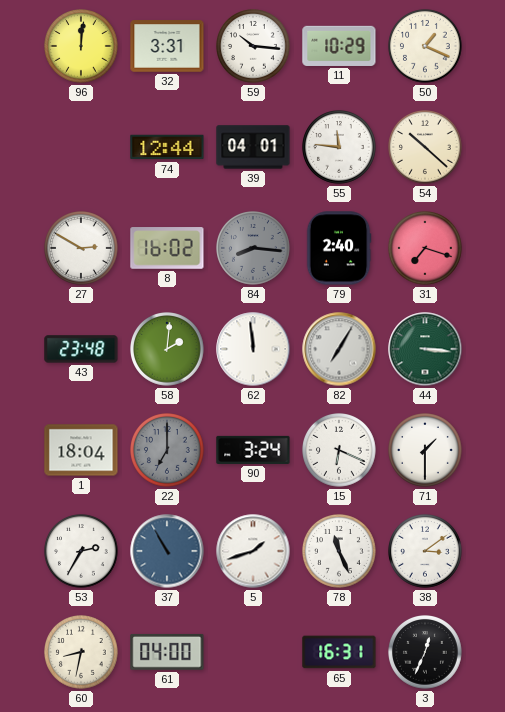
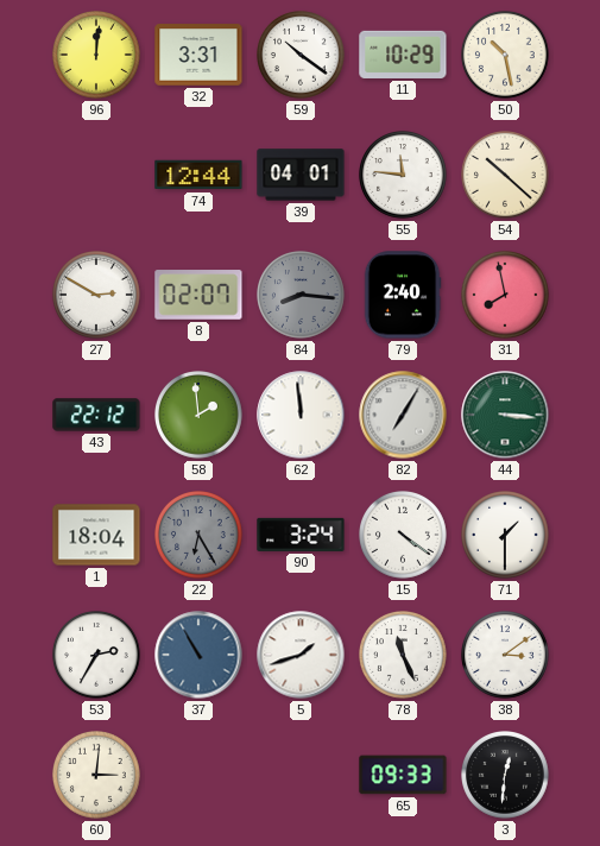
59: 10:16 -> 10:21
50: 1:19 -> 10:28
8: 16:02 -> 02:07
31: 7:18 -> 7:58
43: 23:48 -> 22:12
58: 2:01 -> 1:59
22: 7:00 -> 6:25
15: 6:19 -> 4:21
60: 8:32 -> 3:01
61: 04:00 -> none
65: 16:31 -> 09:33
3: 12:34 -> 12:31
